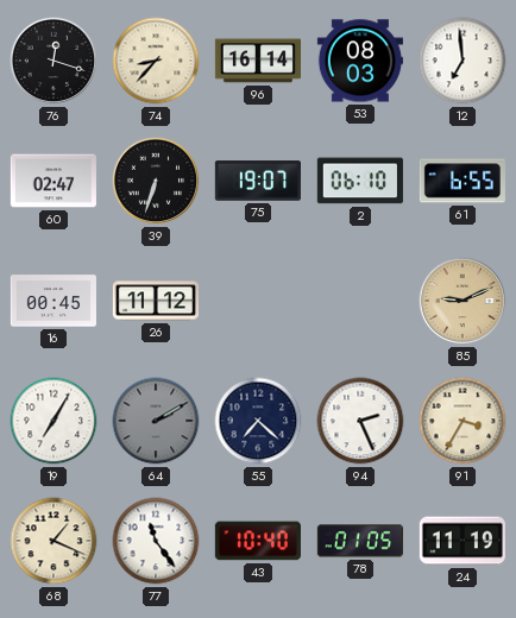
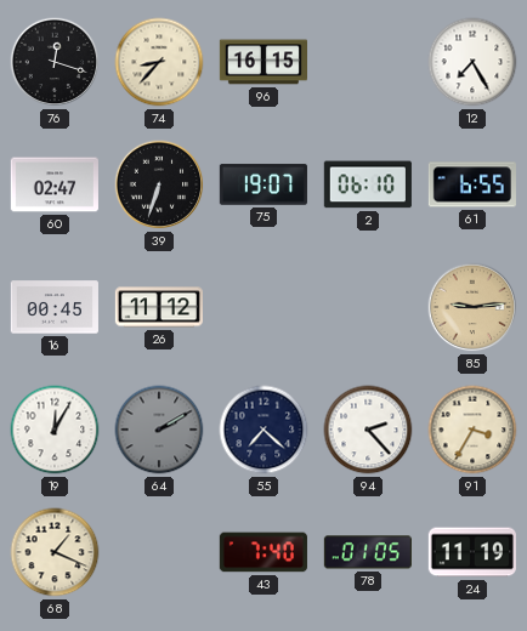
96: 16:14 -> 16:15
53: 08:03 -> none
12: 6:59 -> 7:25
85: 9:11 -> 9:14
19: 7:05 -> 12:05
94: 2:26 -> 2:23
77: 11:24 -> none
43: 10:40 -> 7:40
